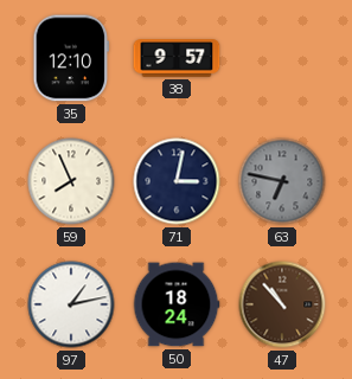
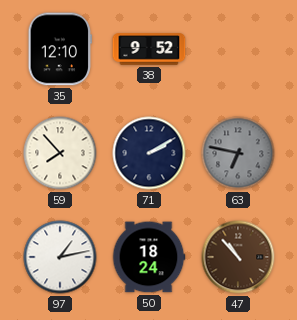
38: 9:57 -> 9:52
59: 7:56 -> 7:53
71: 3:02 -> 2:10
